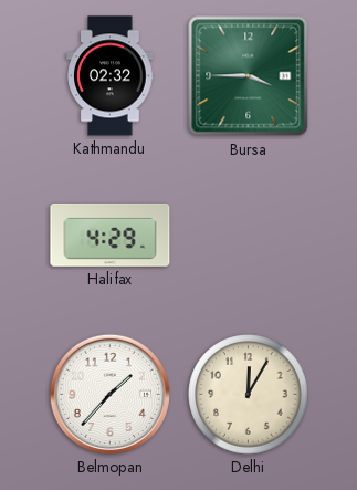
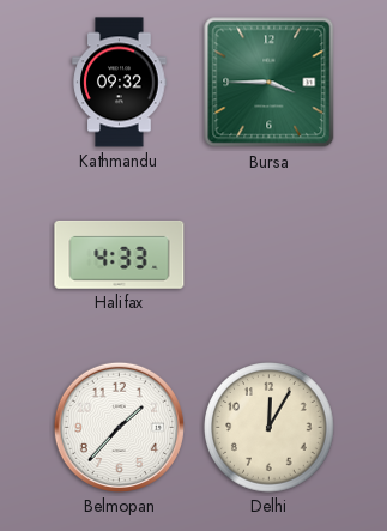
Kathmandu: 02:32 -> 09:32
Halifax: 4:29 -> 4:33
